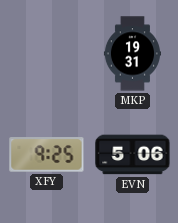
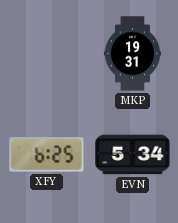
XFY: 9:25 -> 6:25
EVN: 5:06 -> 5:34
